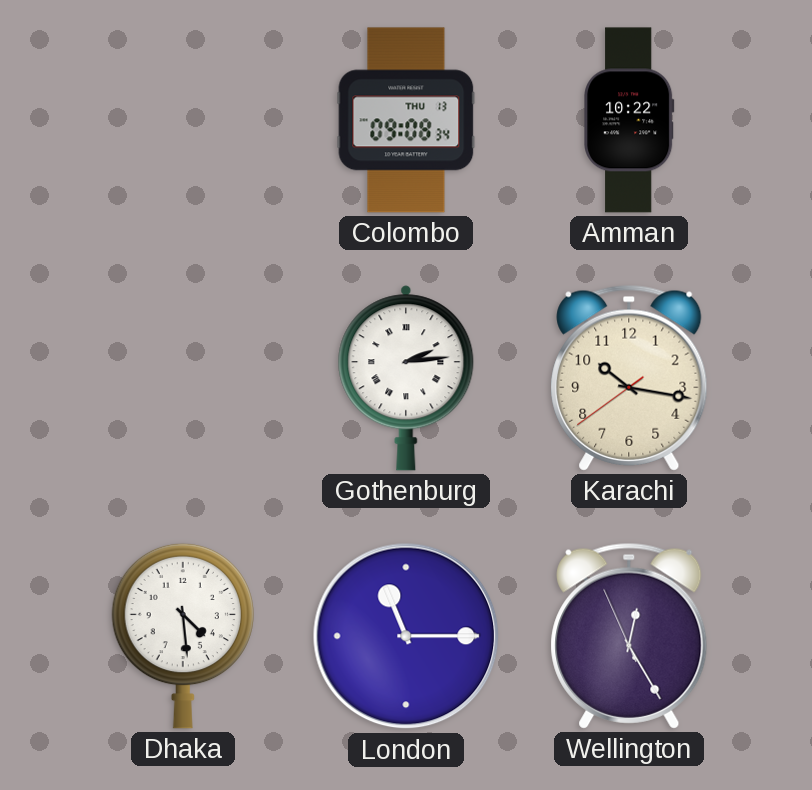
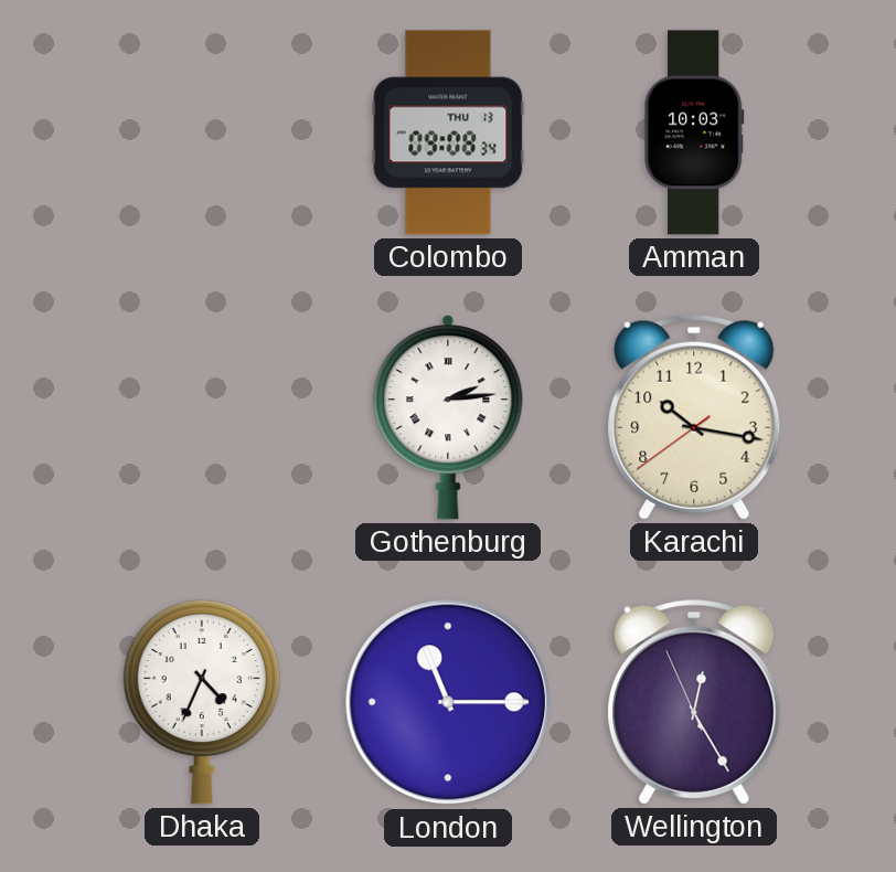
Amman: 10:22 -> 10:03
Dhaka: 4:29 -> 4:34
